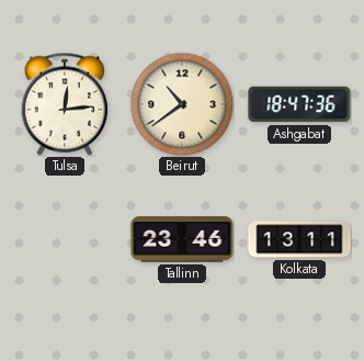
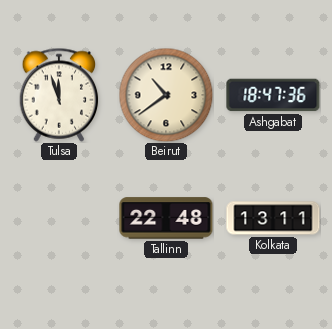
Tulsa: 12:14 -> 11:57
Tallinn: 23:46 -> 22:48
